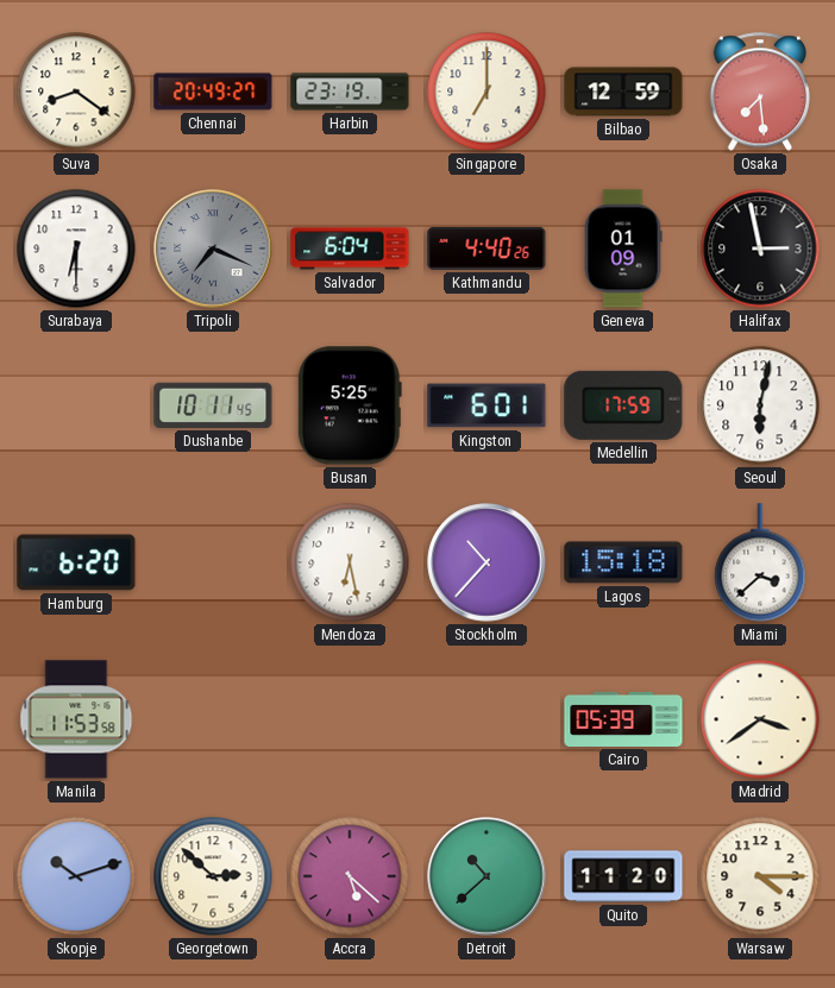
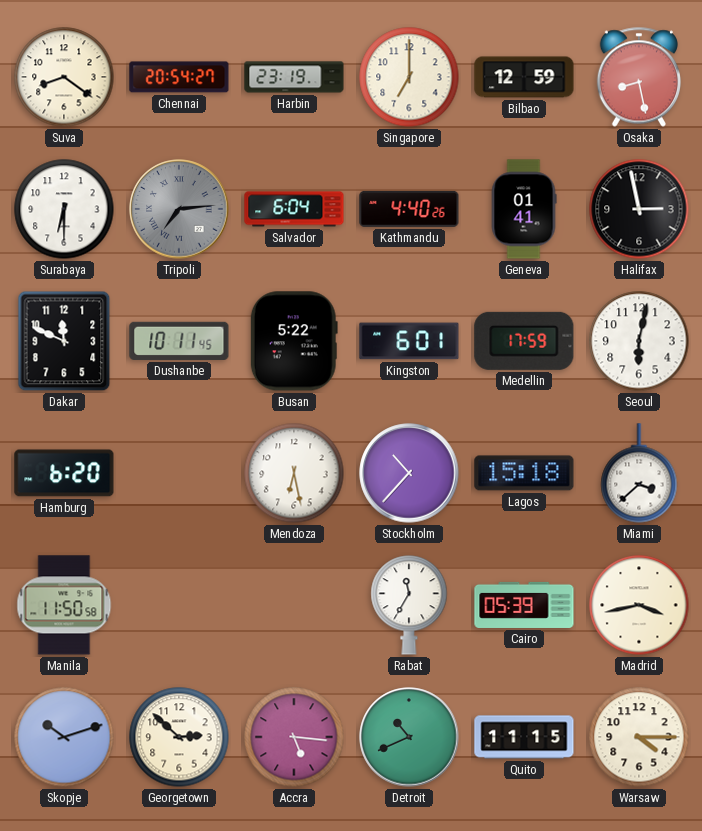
Chennai: 20:49 -> 20:54
Osaka: 7:29 -> 8:28
Tripoli: 7:19 -> 7:14
Geneva: 01:09 -> 01:41
Dakar: none -> 11:49
Busan: 5:25 -> 5:22
Manila: 11:53 -> 11:50
Rabat: none -> 11:35
Madrid: 3:39 -> 3:43
Accra: 5:22 -> 5:16
Detroit: 10:38 -> 10:41
Quito: 11:20 -> 11:15
